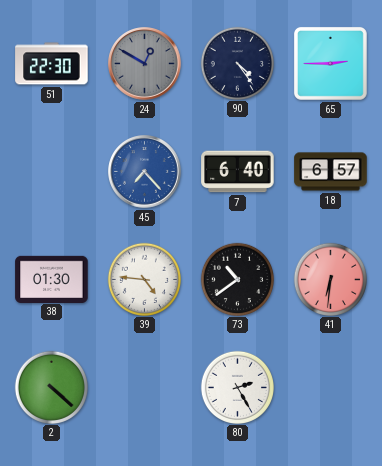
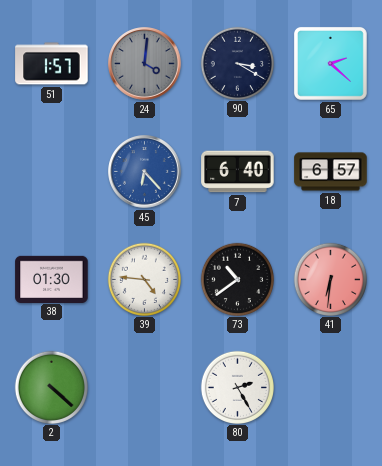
51: 22:30 -> 1:57
24: 12:50 -> 4:01
90: 4:24 -> 3:20
65: 2:45 -> 2:22
45: 7:23 -> 6:23
